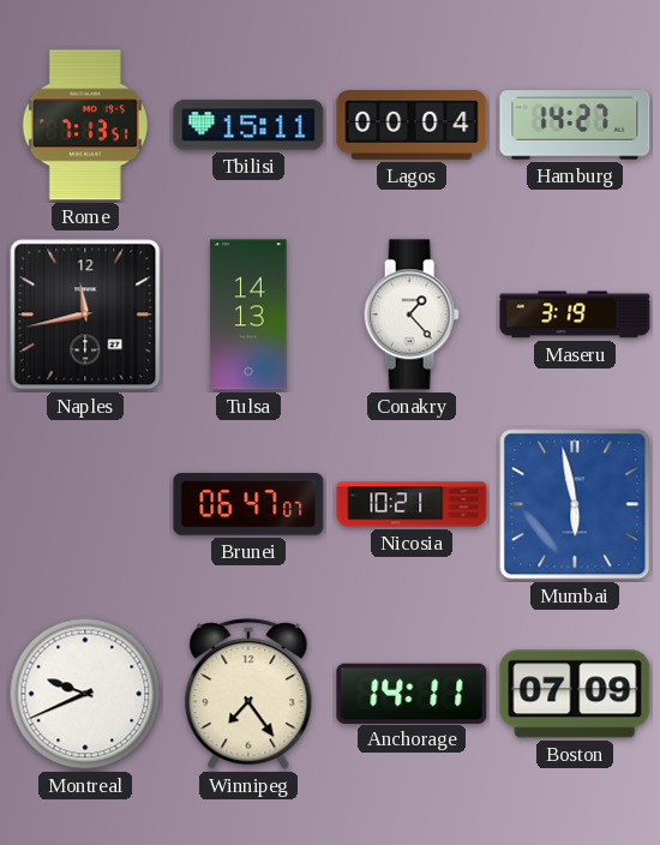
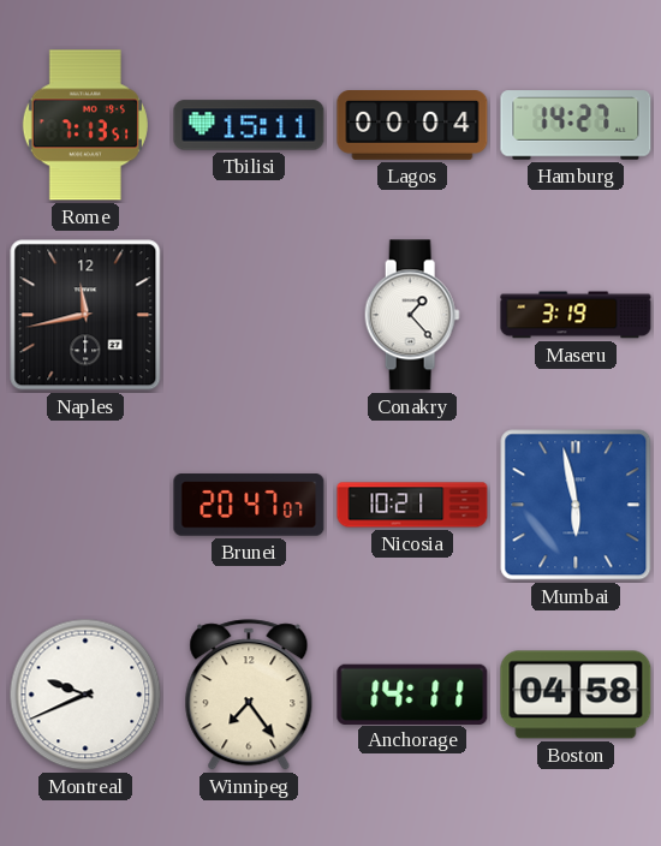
Tulsa: 14:13 -> none
Brunei: 06:47 -> 20:47
Boston: 07:09 -> 04:58
